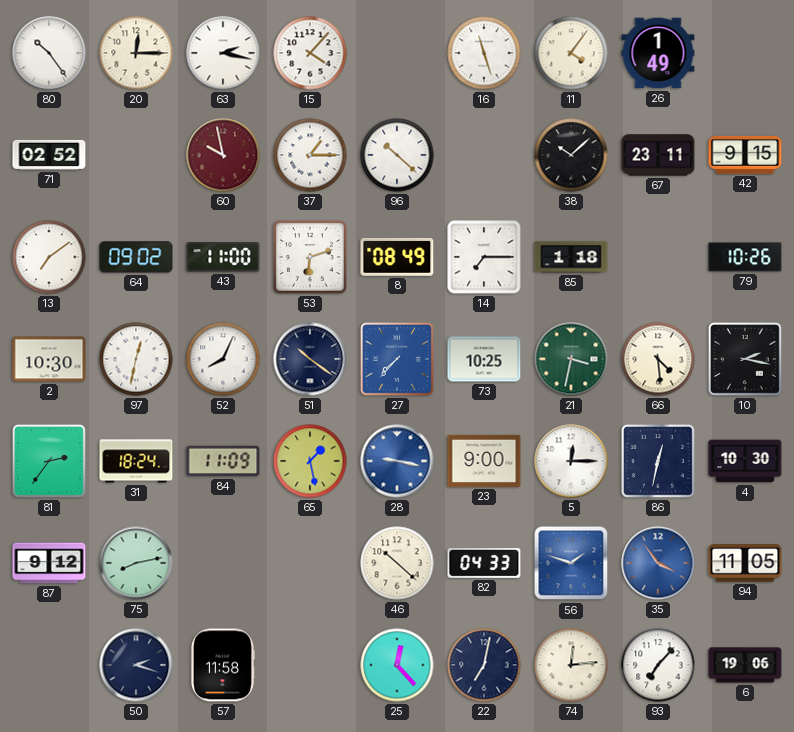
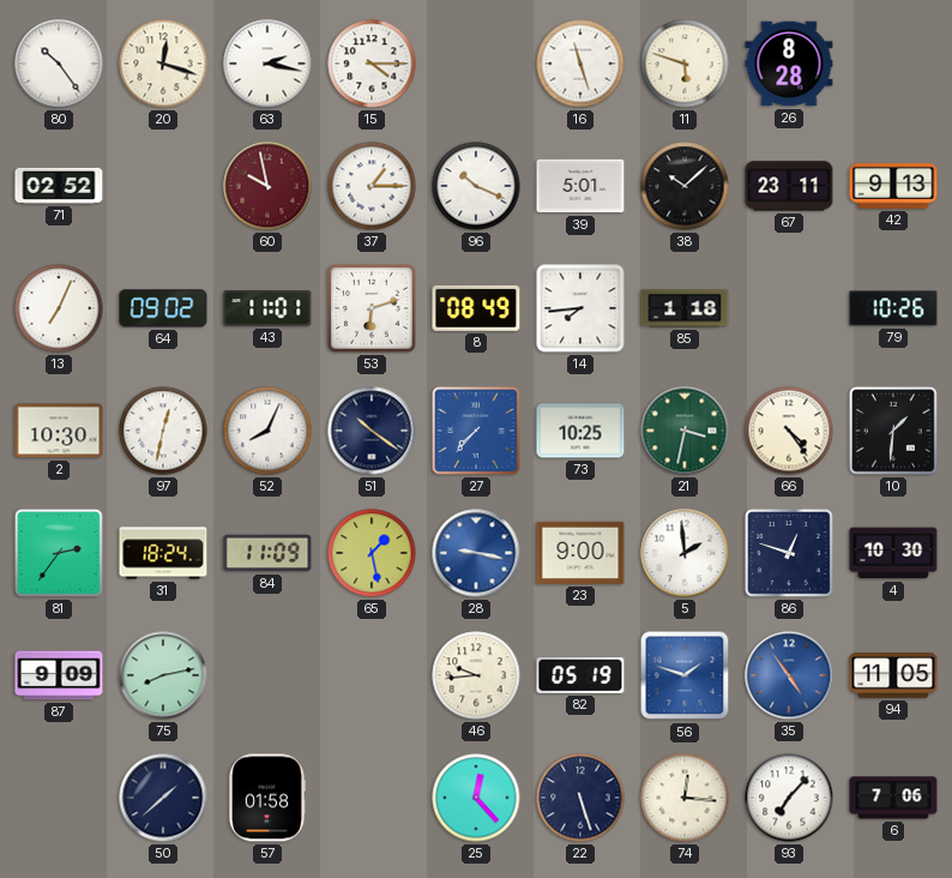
20: 12:15 -> 12:18
15: 4:07 -> 4:15
11: 4:06 -> 5:48
26: 1:49 -> 8:28
96: 10:22 -> 10:19
39: none -> 5:01
42: 9:15 -> 9:13
13: 7:09 -> 7:04
43: 11:00 -> 11:01
14: 7:15 -> 7:44
66: 4:29 -> 4:24
10: 2:17 -> 1:31
5: 12:15 -> 1:59
86: 12:32 -> 12:48
87: 9:12 -> 9:09
46: 10:22 -> 9:44
82: 04:33 -> 05:19
35: 3:54 -> 4:54
50: 2:18 -> 1:38
57: 11:58 -> 01:58
22: 7:02 -> 5:27
74: 12:14 -> 12:16
6: 19:06 -> 7:06
